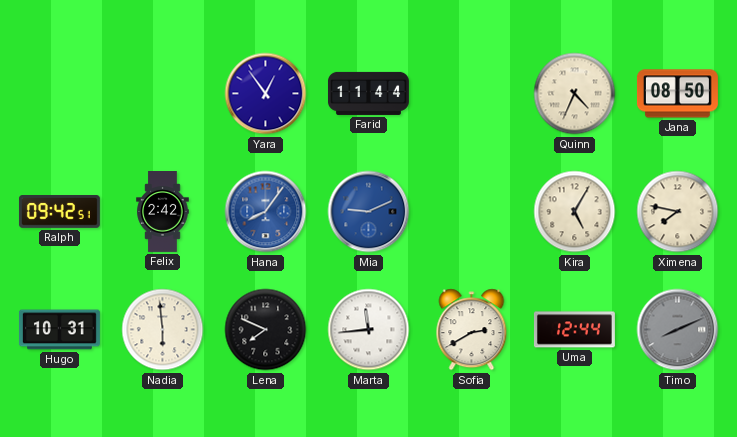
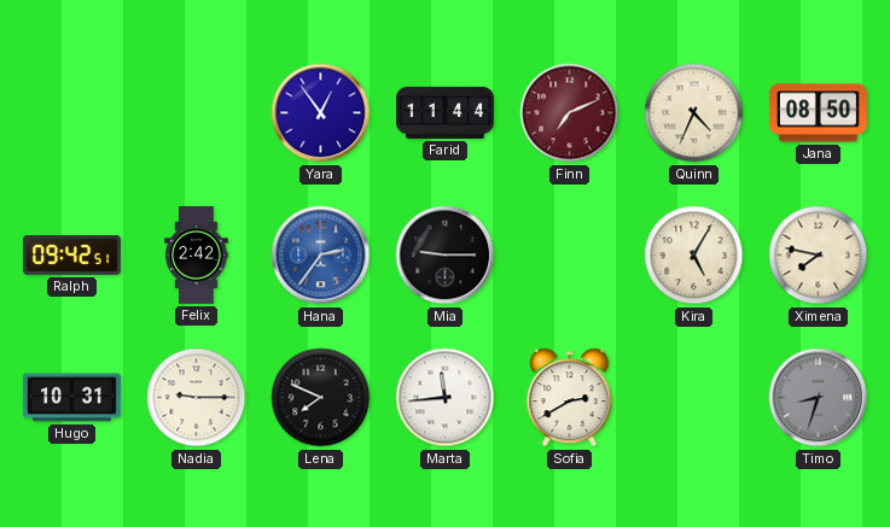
Finn: none -> 7:11
Hana: 8:06 -> 2:36
Mia: 9:11 -> 9:15
Mia dial: blue -> black
Nadia: 5:59 -> 9:15
Uma: 12:44 -> none
Timo: 8:11 -> 8:33
